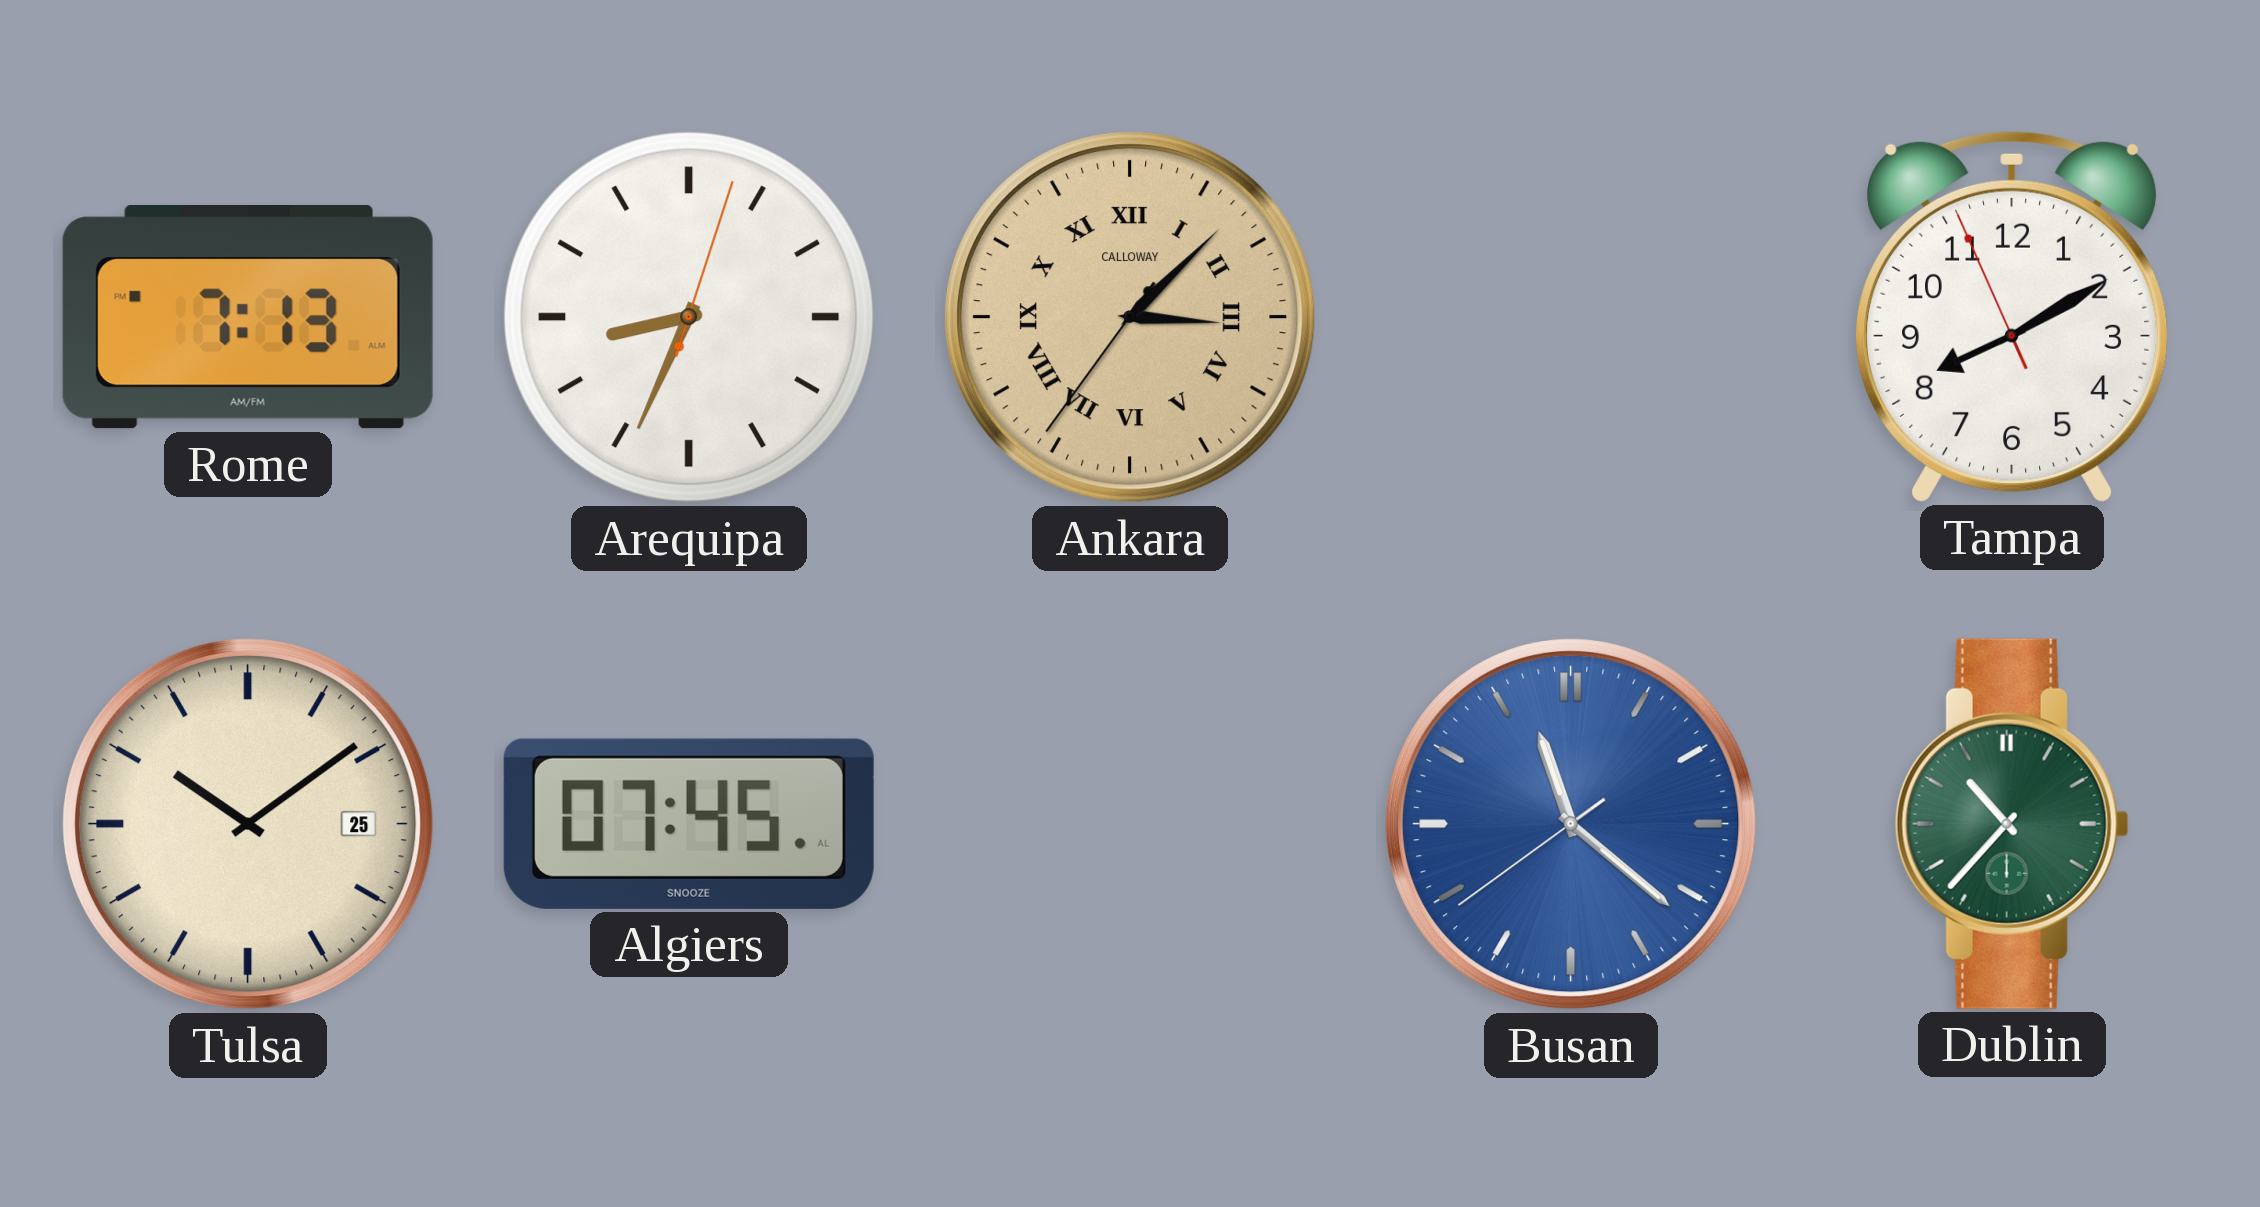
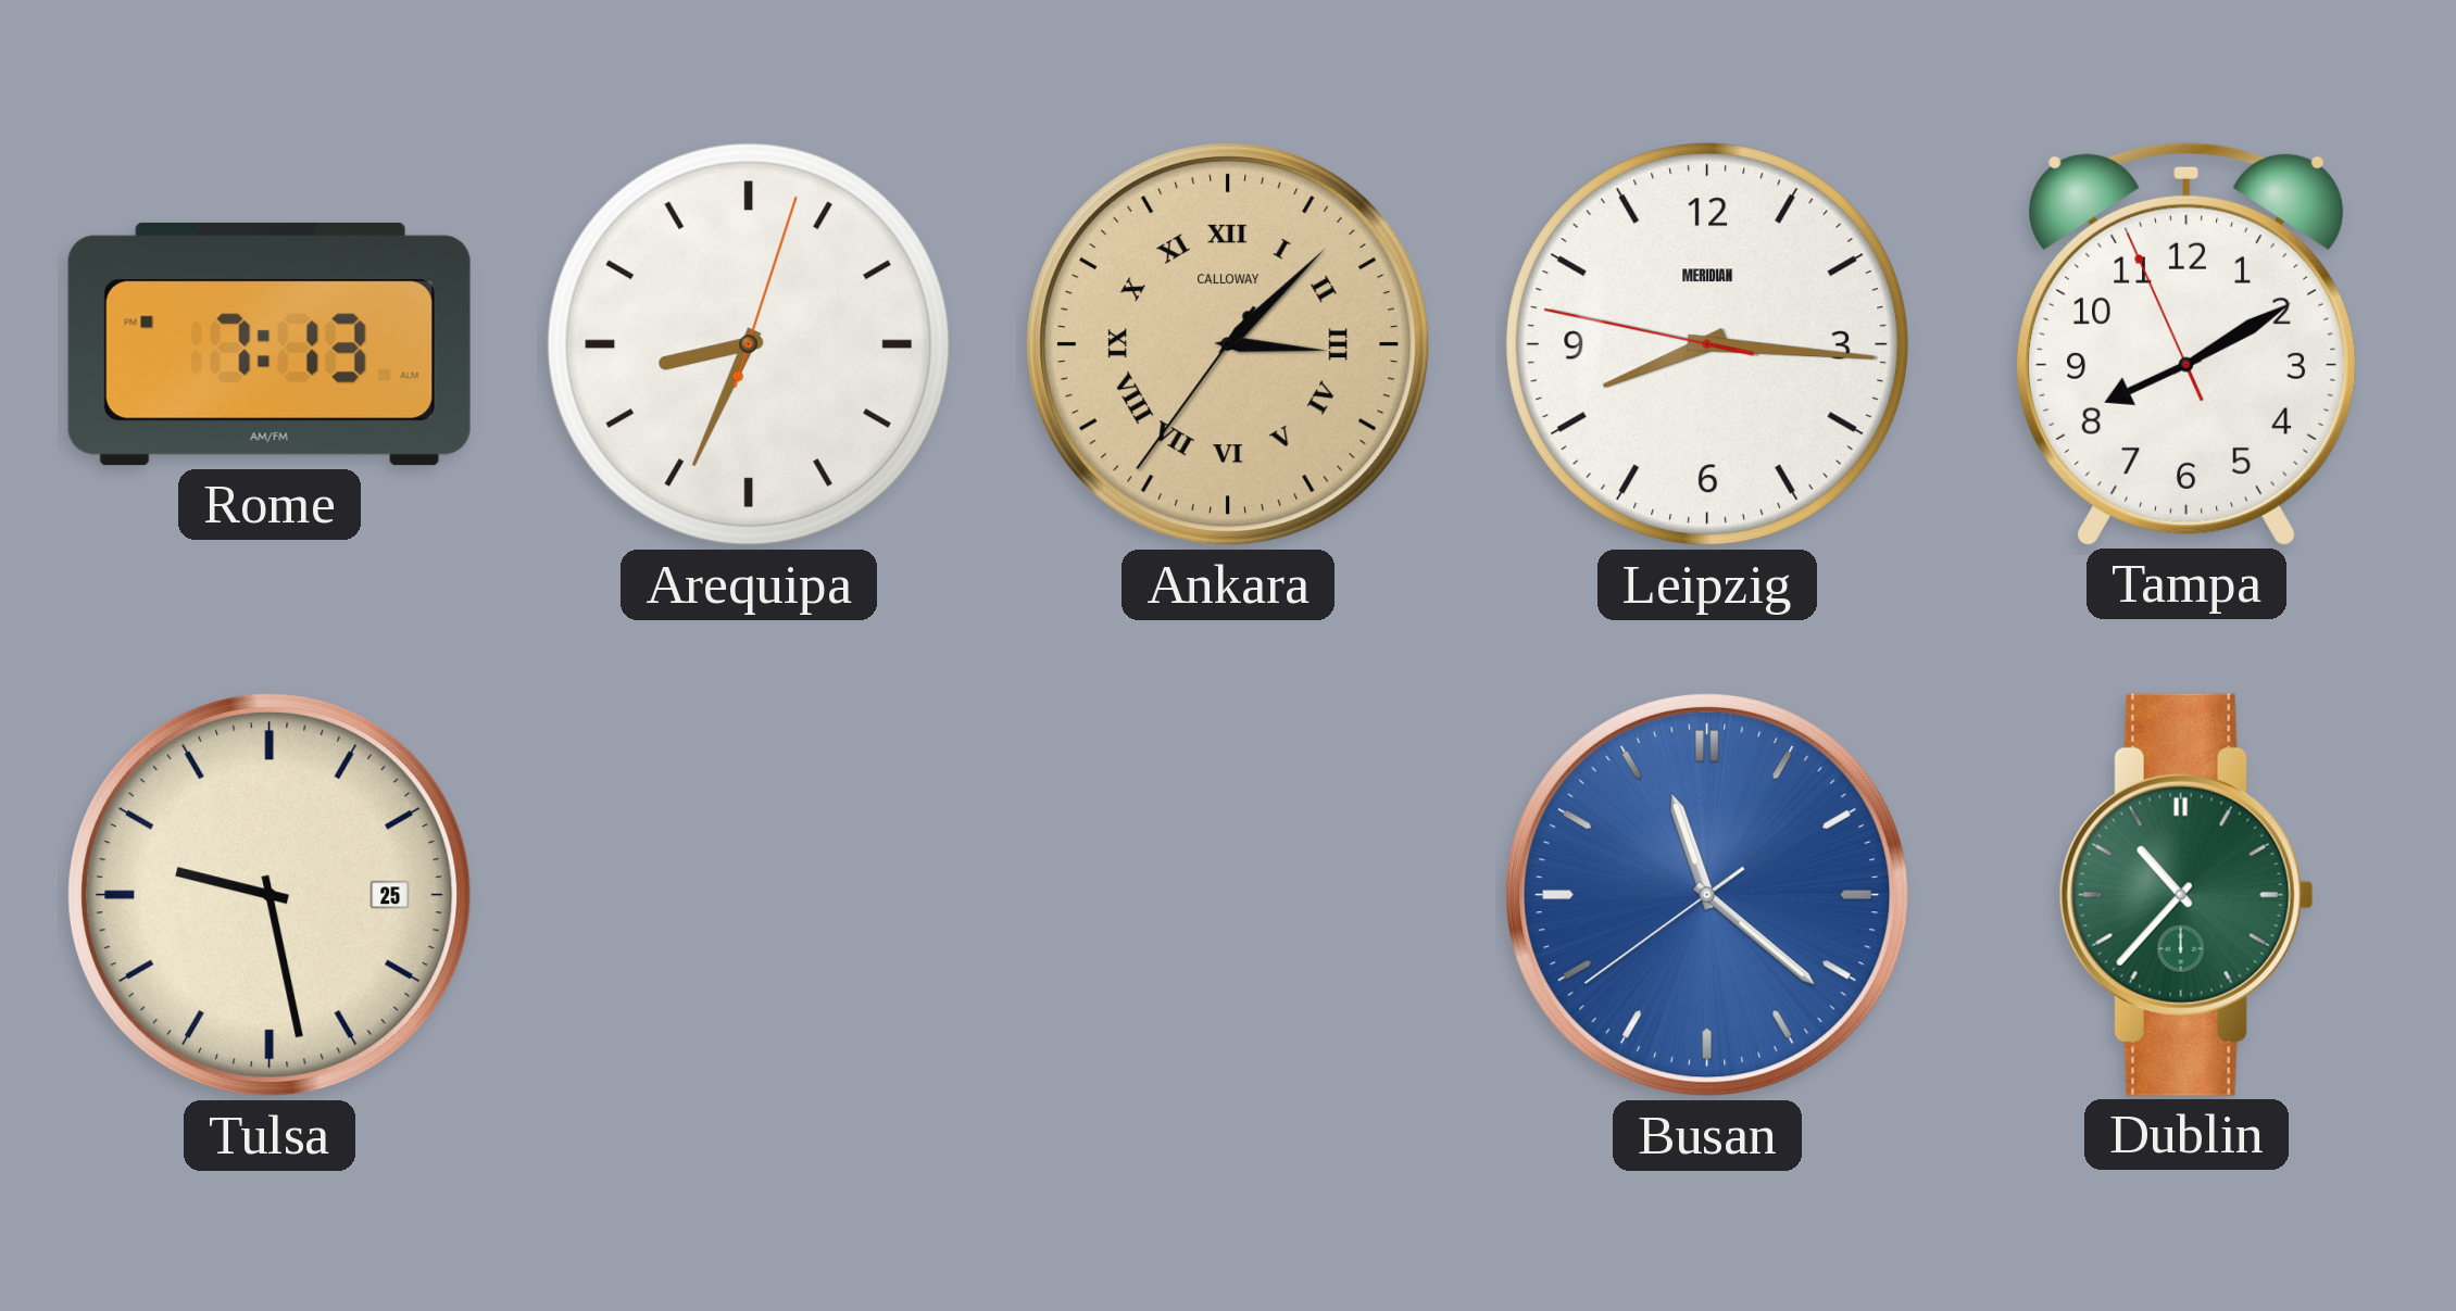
Leipzig: none -> 8:15
Tulsa: 10:09 -> 9:28
Algiers: 07:45 -> none
